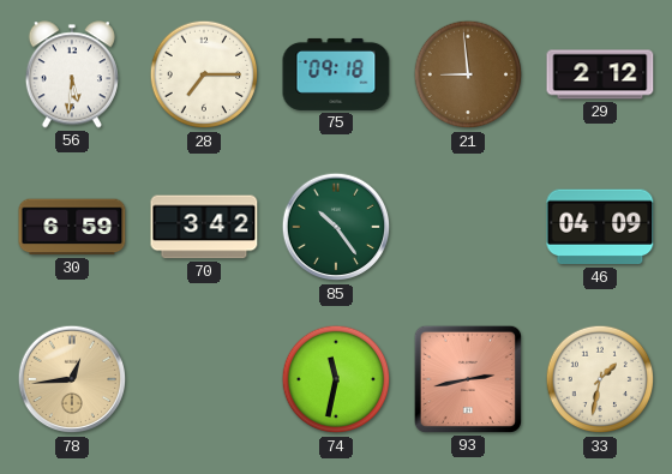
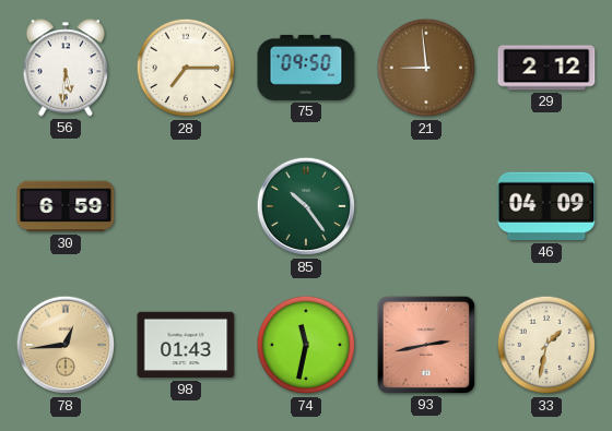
75: 09:18 -> 09:50
70: 3:42 -> none
98: none -> 01:43
